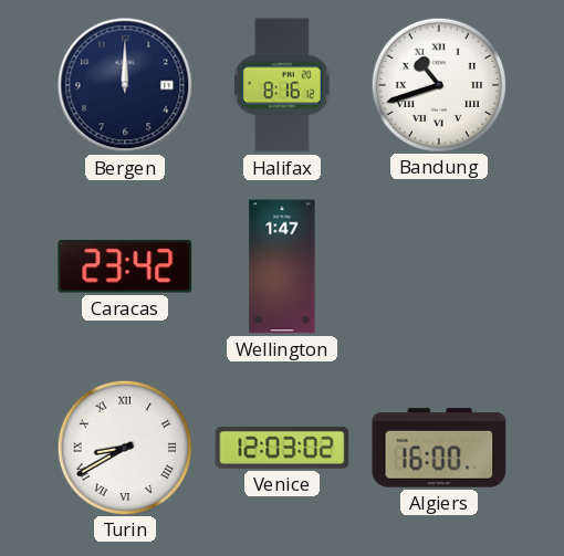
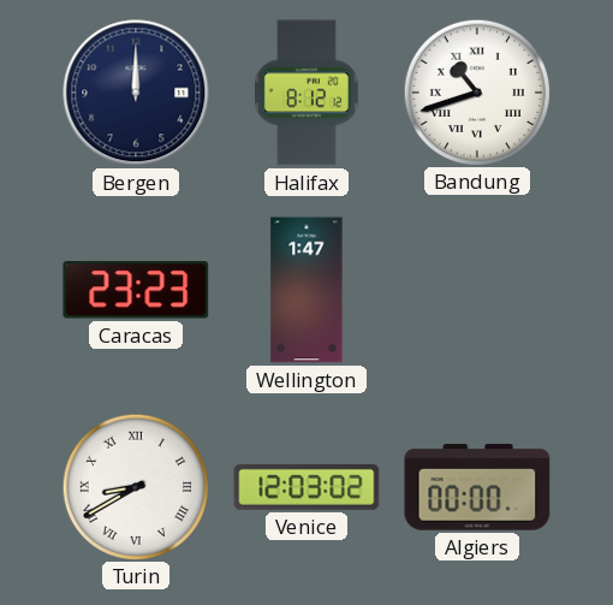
Halifax: 8:16 -> 8:12
Caracas: 23:42 -> 23:23
Algiers: 16:00 -> 00:00
